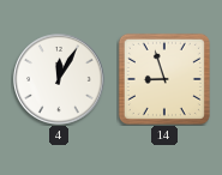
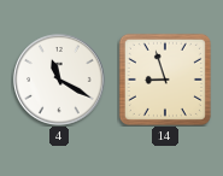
4: 12:05 -> 11:20
